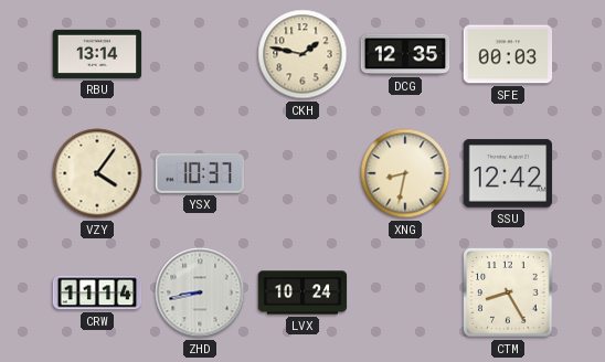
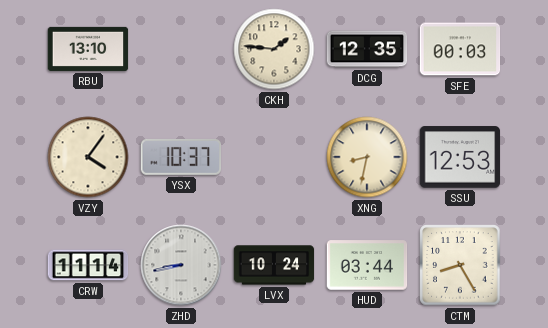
RBU: 13:14 -> 13:10
CKH: 1:47 -> 1:46
SSU: 12:42 -> 12:53
HUD: none -> 03:44
